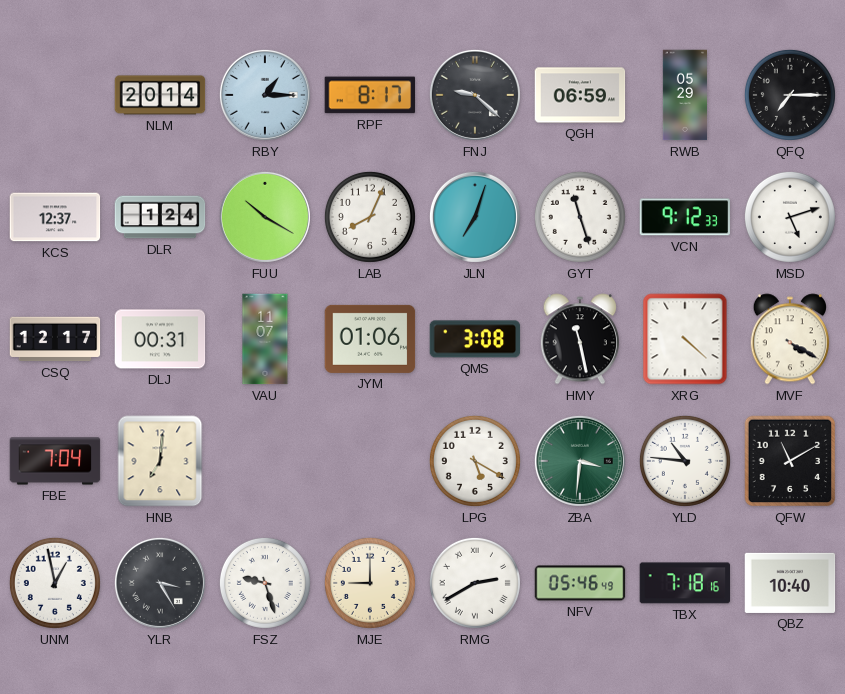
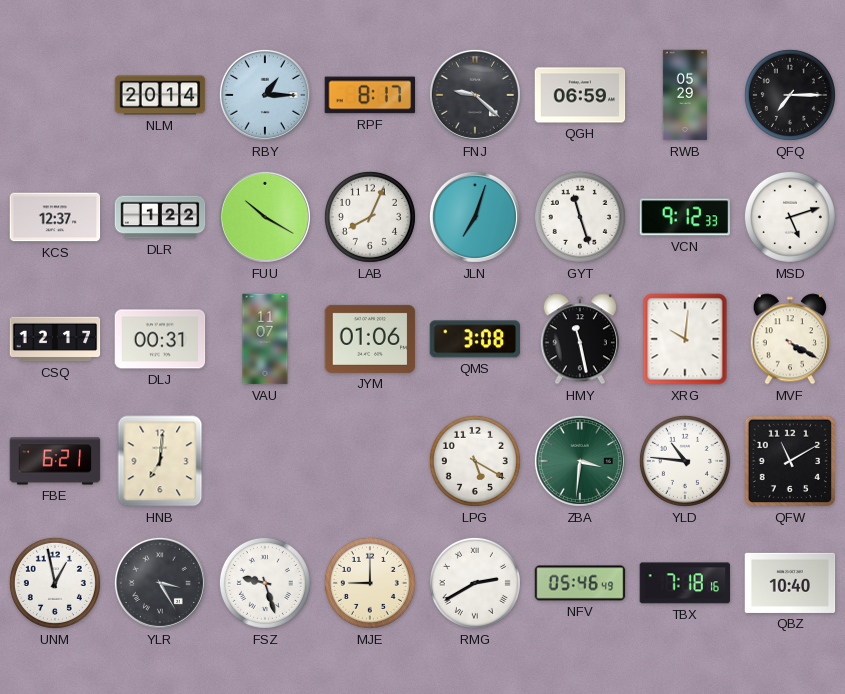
DLR: 1:24 -> 1:22
XRG: 4:22 -> 10:01
FBE: 7:04 -> 6:21
